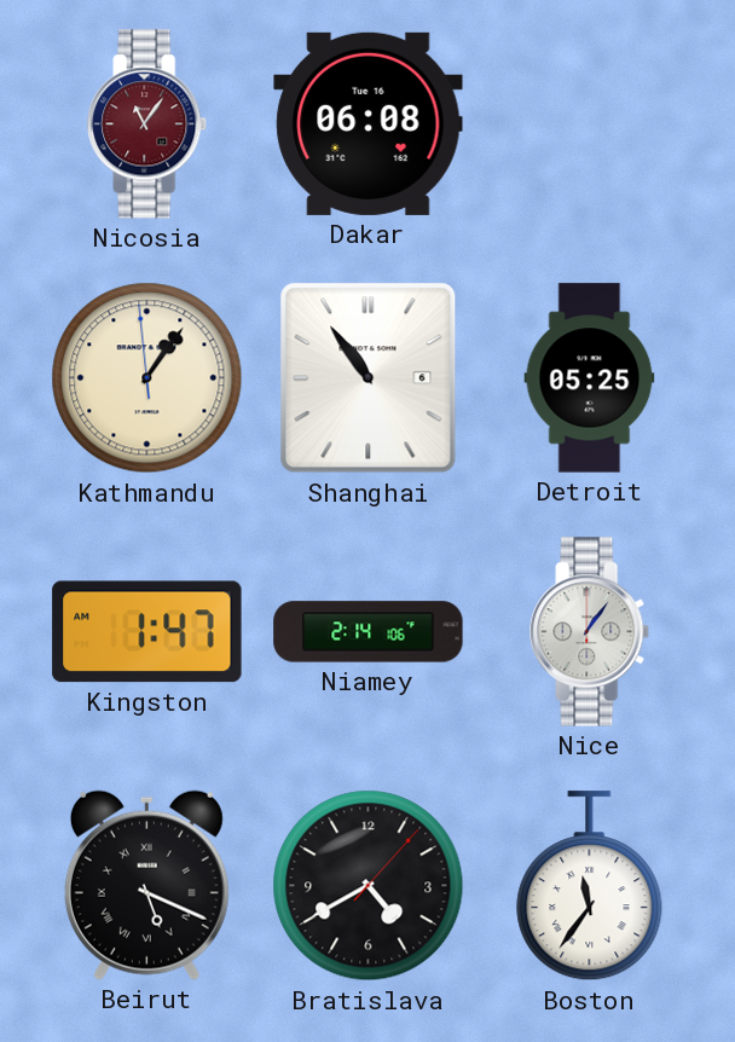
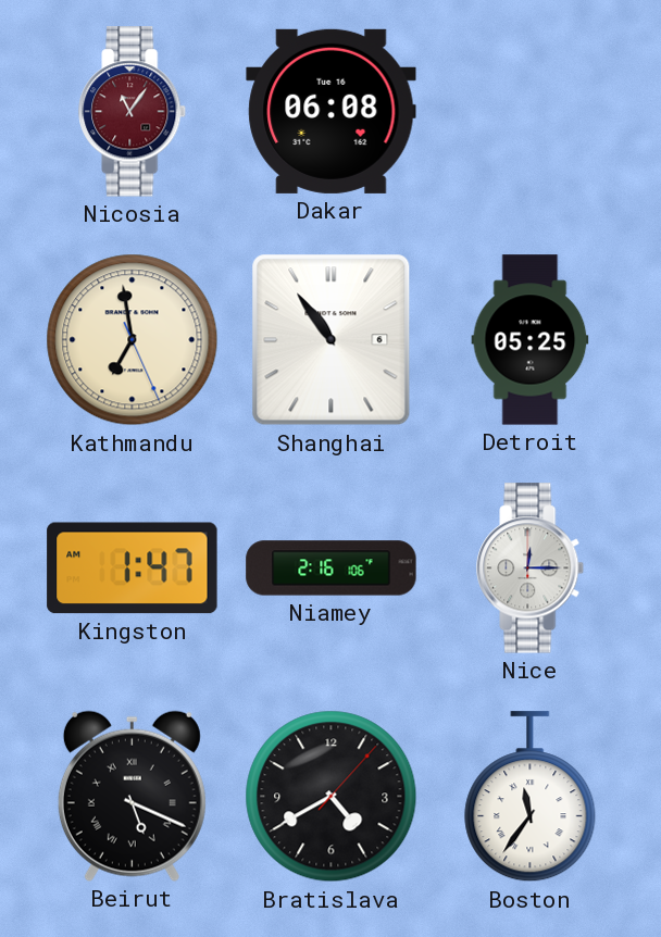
Kathmandu: 1:05 -> 6:58
Niamey: 2:14 -> 2:16
Nice: 1:06 -> 12:15
